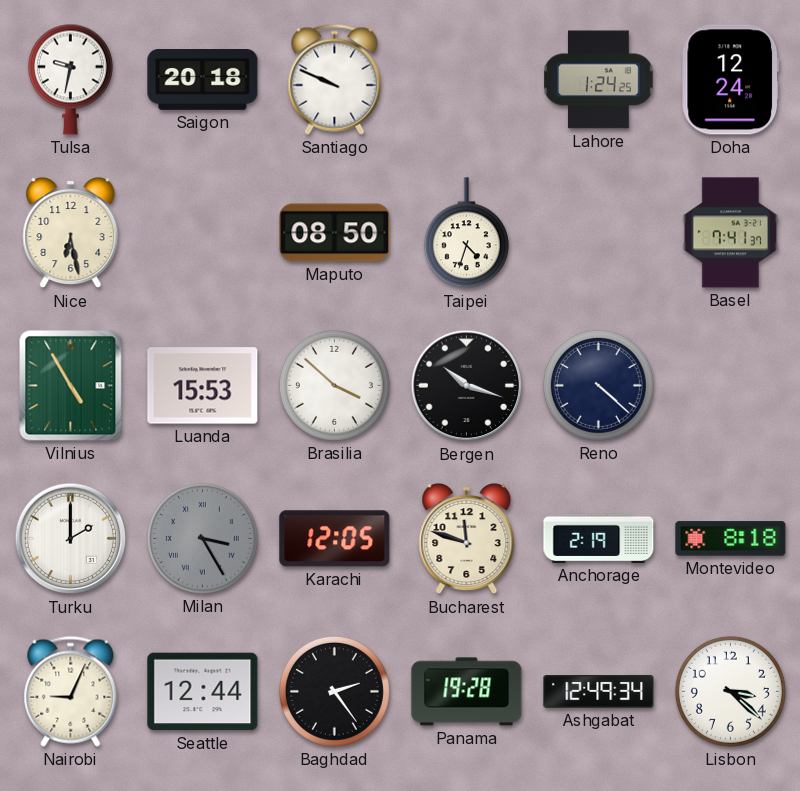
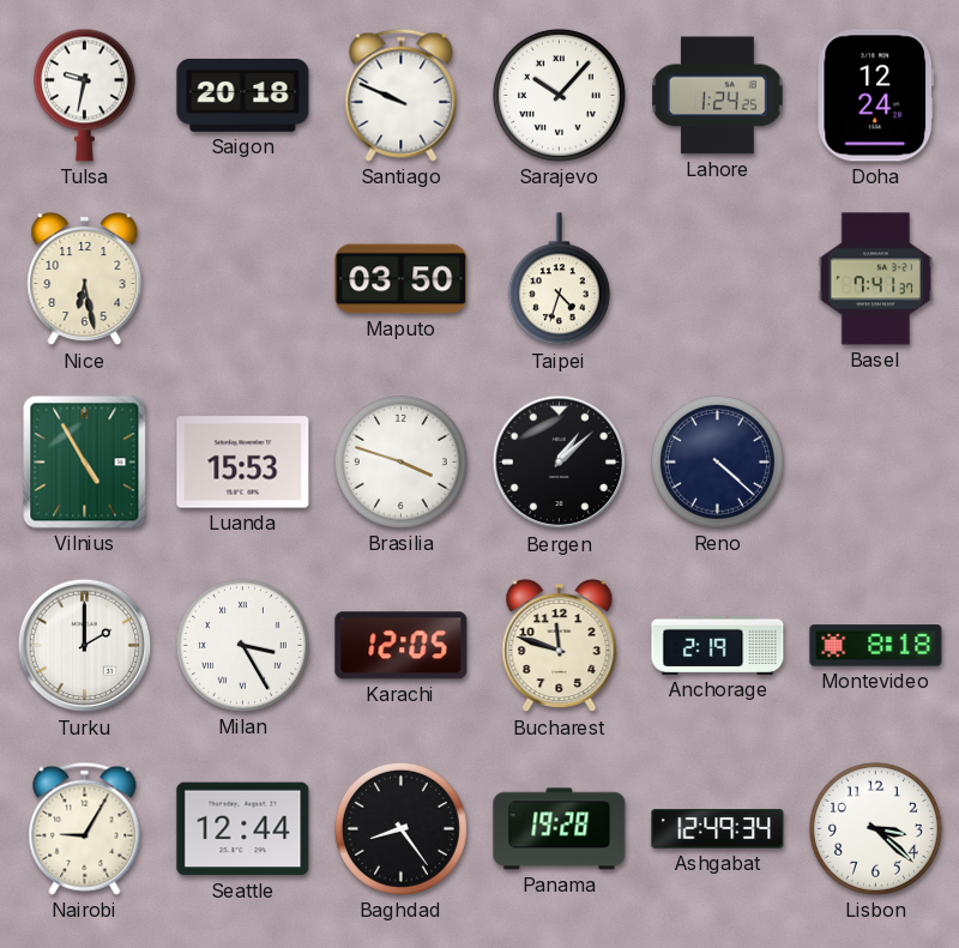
Sarajevo: none -> 10:07
Maputo: 08:50 -> 03:50
Brasilia: 3:52 -> 3:48
Bergen: 10:18 -> 1:08
Milan dial: grey -> white
Nairobi: 9:04 -> 9:05
Baghdad: 2:24 -> 8:24
